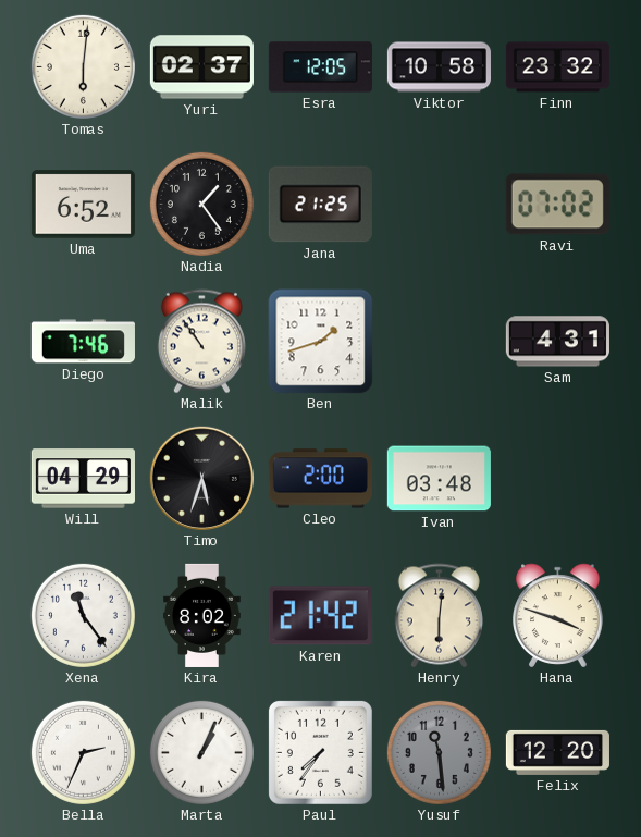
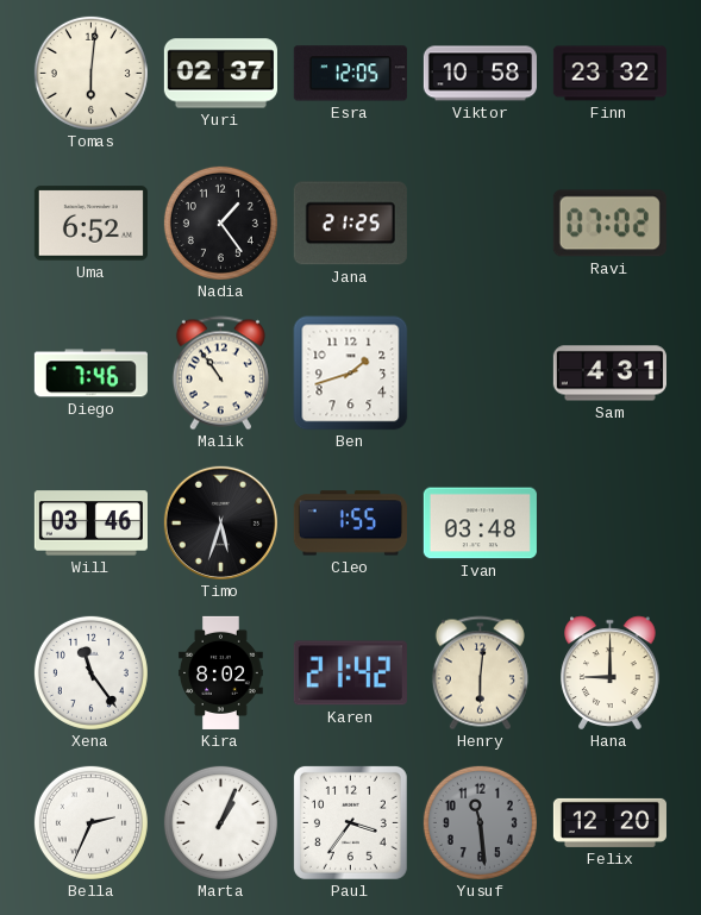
Will: 04:29 -> 03:46
Cleo: 2:00 -> 1:55
Hana: 3:48 -> 9:00
Paul: 7:36 -> 3:36
